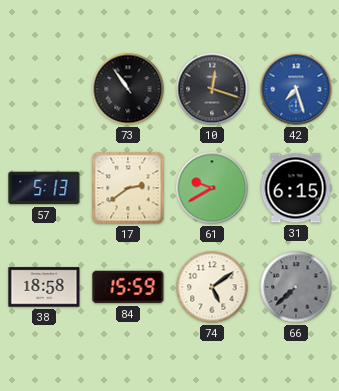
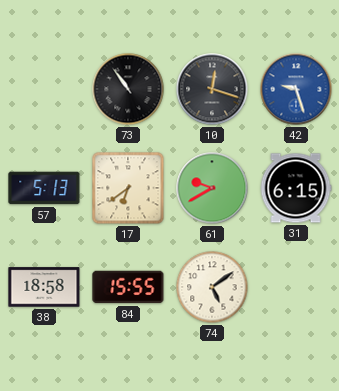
42: 7:27 -> 9:27
17: 2:39 -> 6:39
84: 15:59 -> 15:55
66: 7:38 -> none
